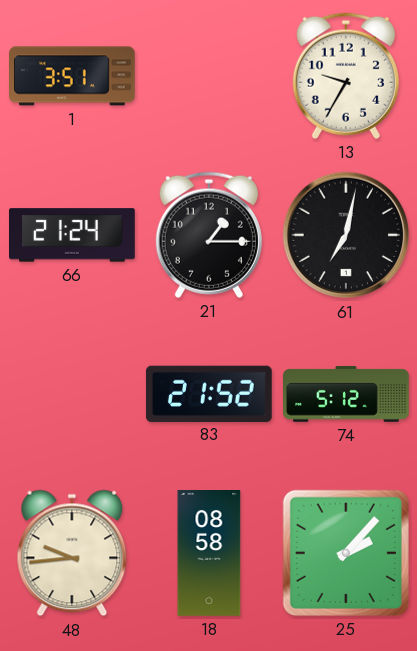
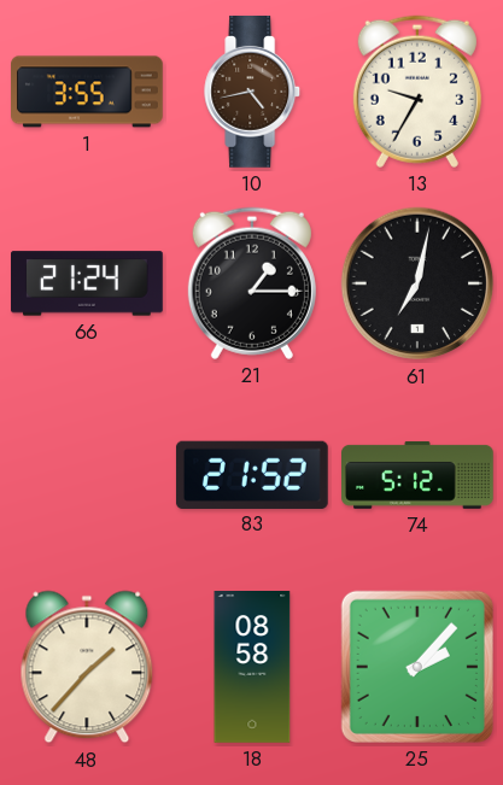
1: 3:51 -> 3:55
10: none -> 4:43
48: 9:44 -> 1:37
